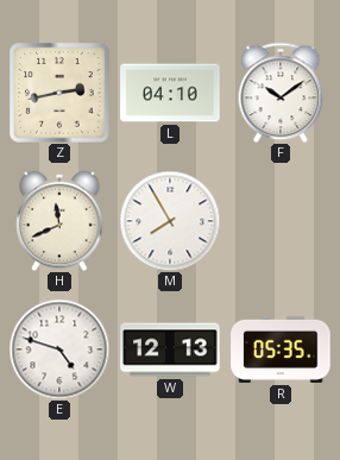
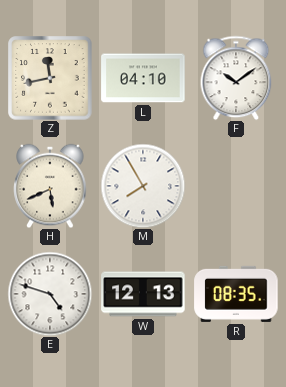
Z: 2:43 -> 11:43
H: 11:41 -> 5:41
R: 05:35 -> 08:35
